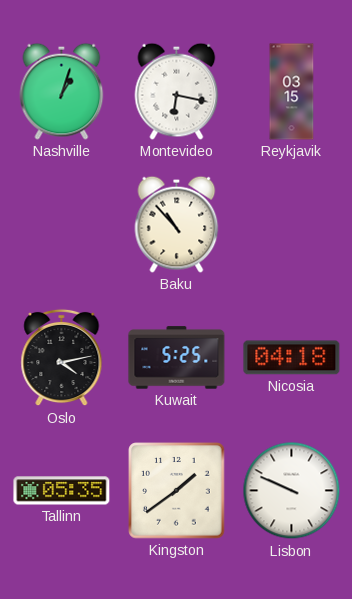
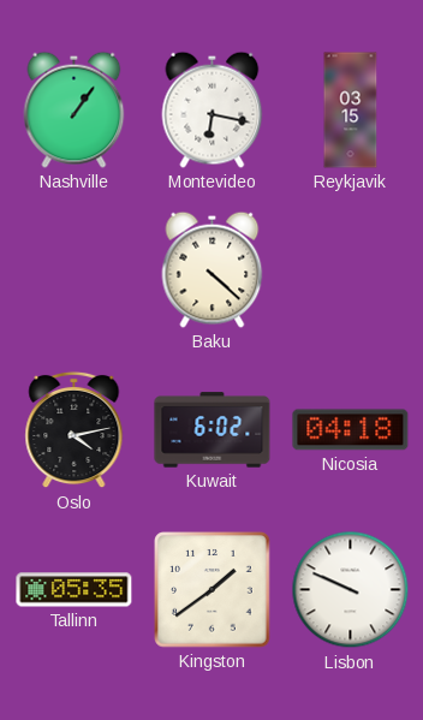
Nashville: 1:03 -> 1:06
Baku: 10:53 -> 4:22
Kuwait: 5:25 -> 6:02
